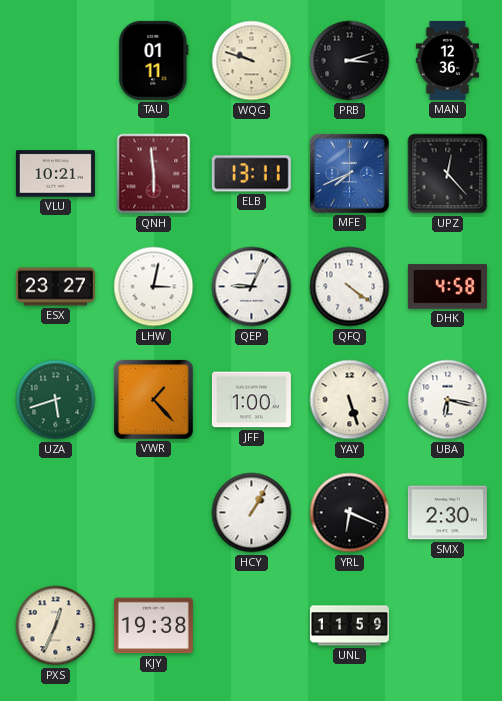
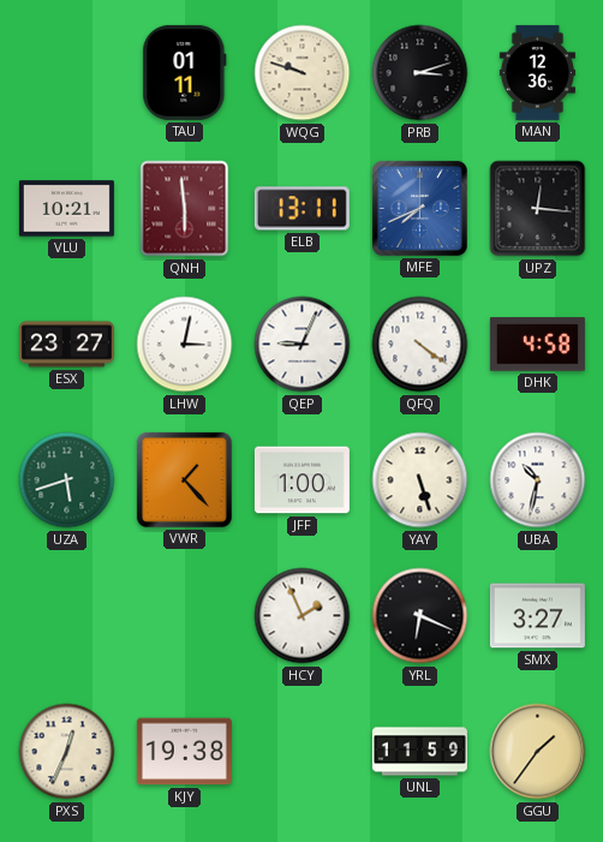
UPZ: 12:23 -> 12:16
UBA: 6:17 -> 10:32
HCY: 1:05 -> 1:56
SMX: 2:30 -> 3:27
GGU: none -> 1:36
